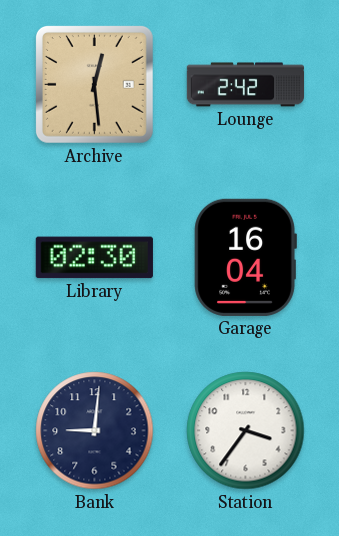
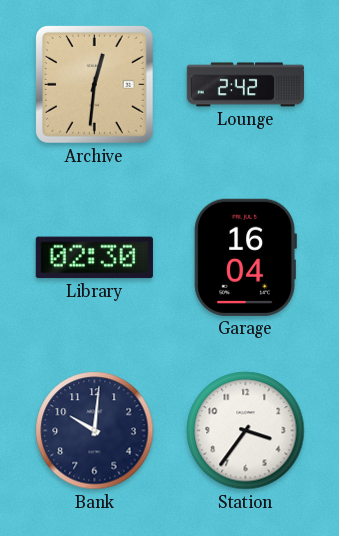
Archive: 12:29 -> 12:31
Bank: 9:01 -> 10:01
